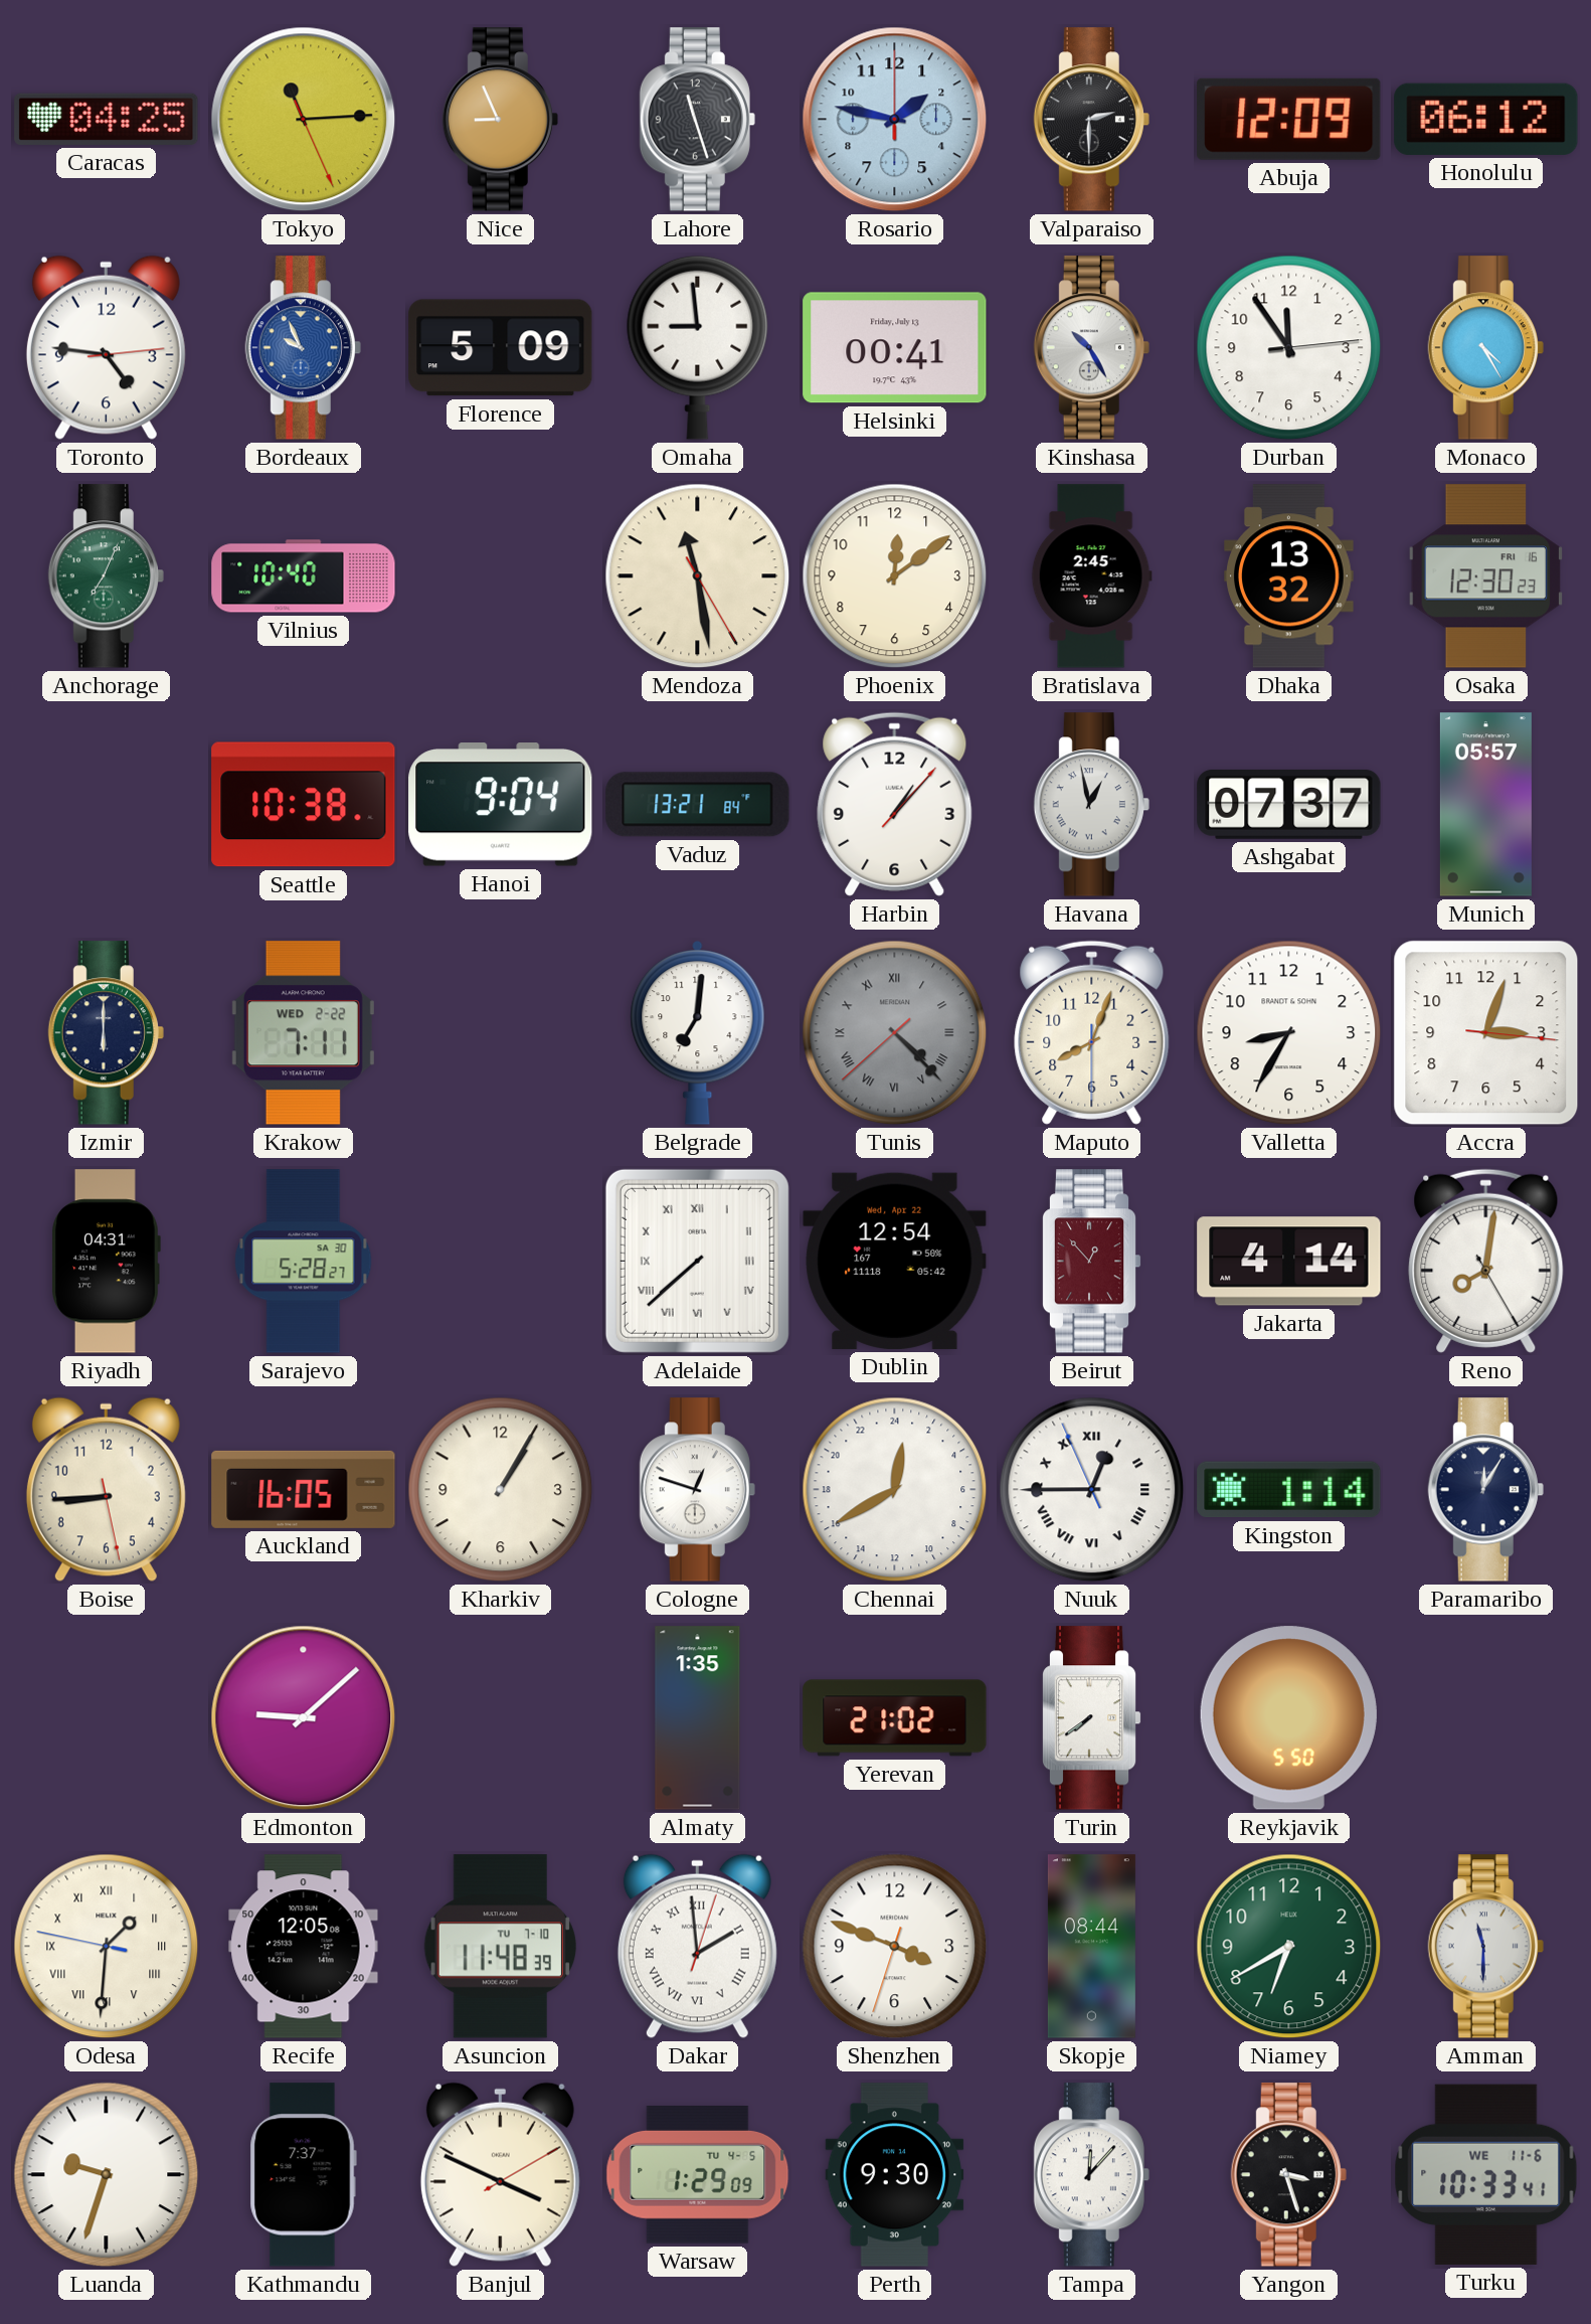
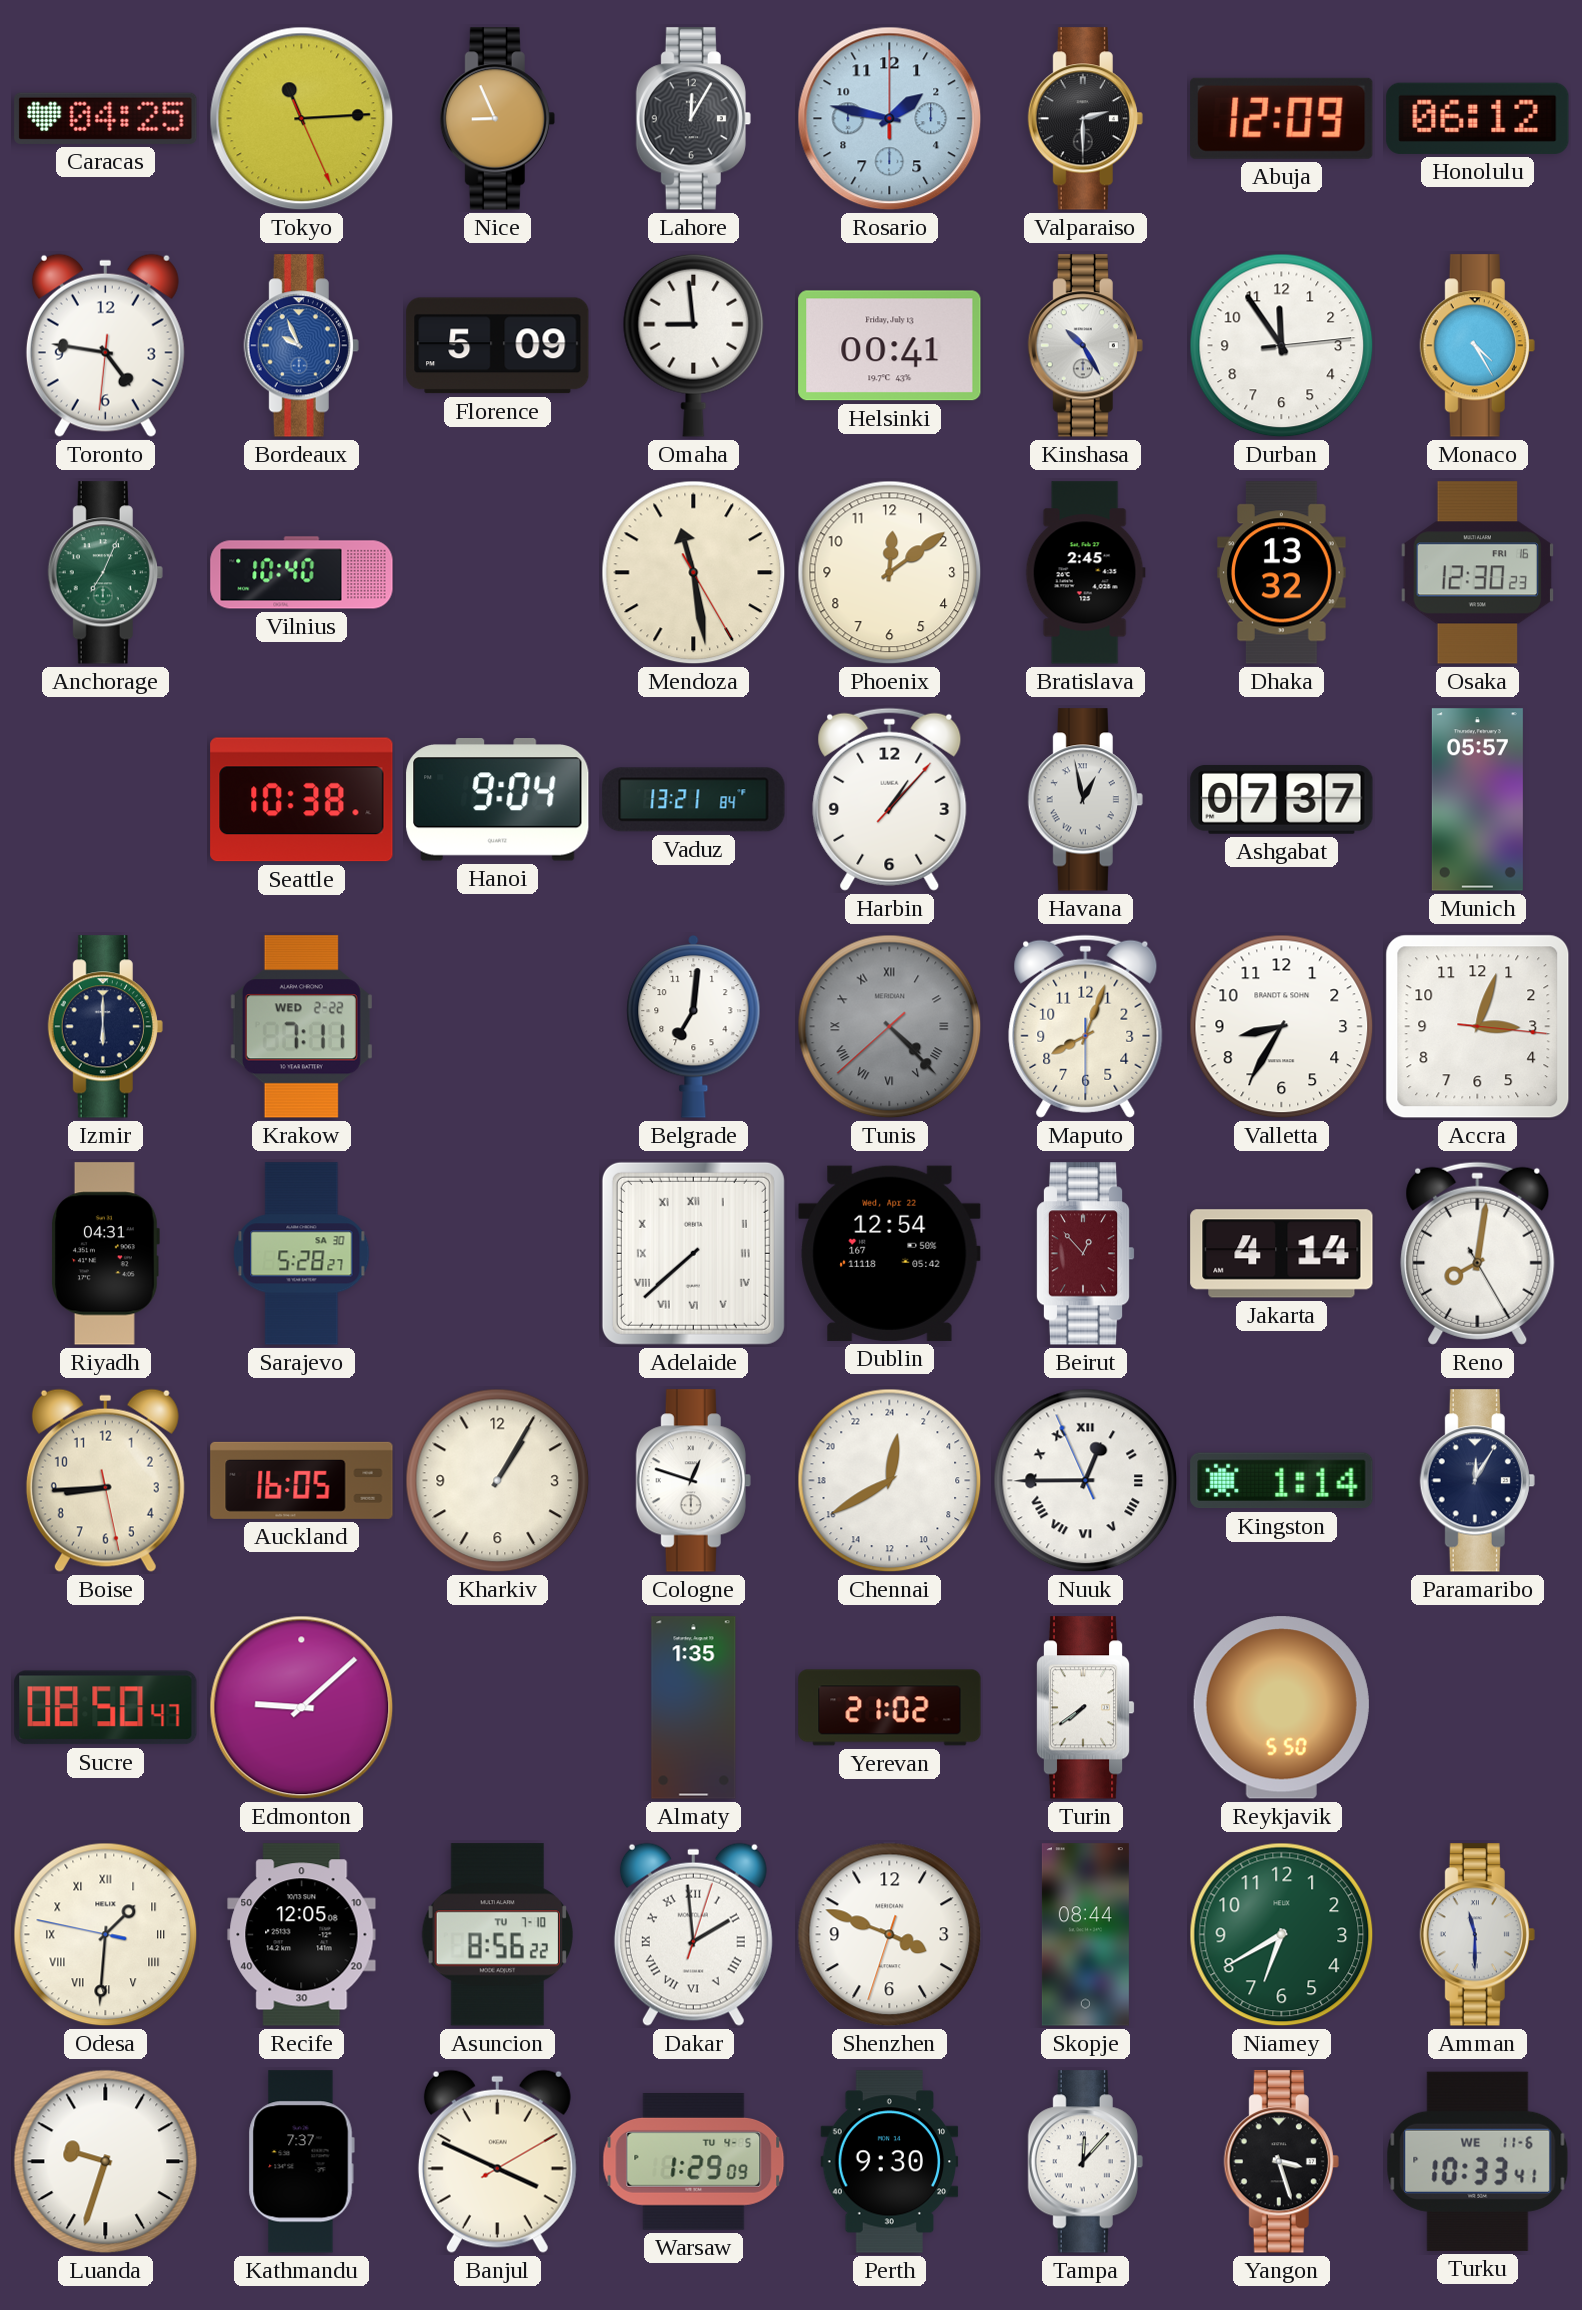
Lahore: 11:27 -> 12:05
Toronto: 4:46:14 -> 4:46:31
Sucre: none -> 08:50
Asuncion: 11:48 -> 8:56
